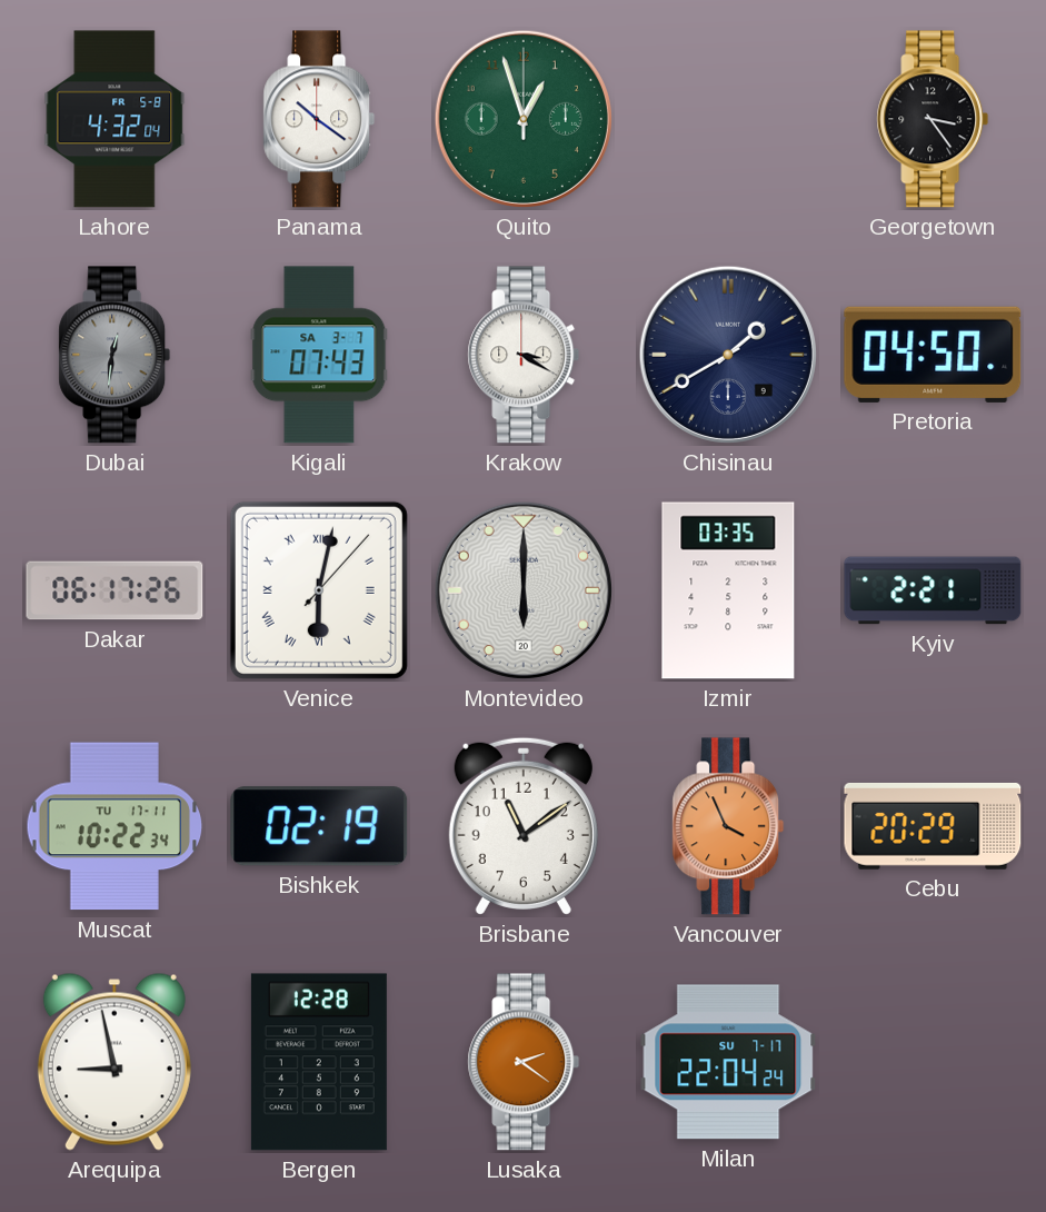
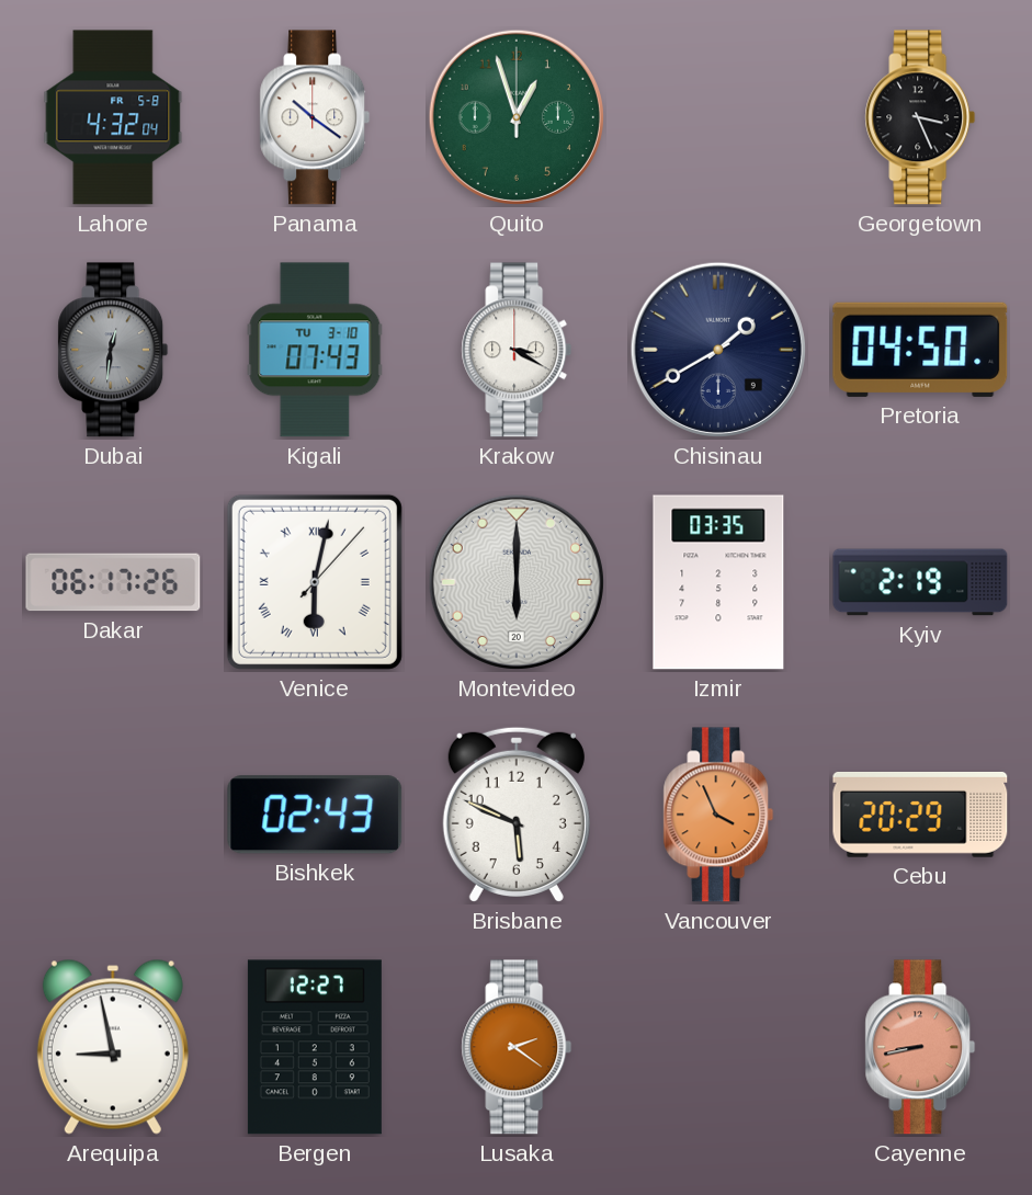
Georgetown: 3:24 -> 3:26
Kigali date: SA 3-7 -> TU 3-10
Kyiv: 2:21 -> 2:19
Muscat: 10:22 -> none
Bishkek: 02:19 -> 02:43
Brisbane: 11:09 -> 5:49
Bergen: 12:28 -> 12:27
Milan: 22:04 -> none
Cayenne: none -> 8:43
